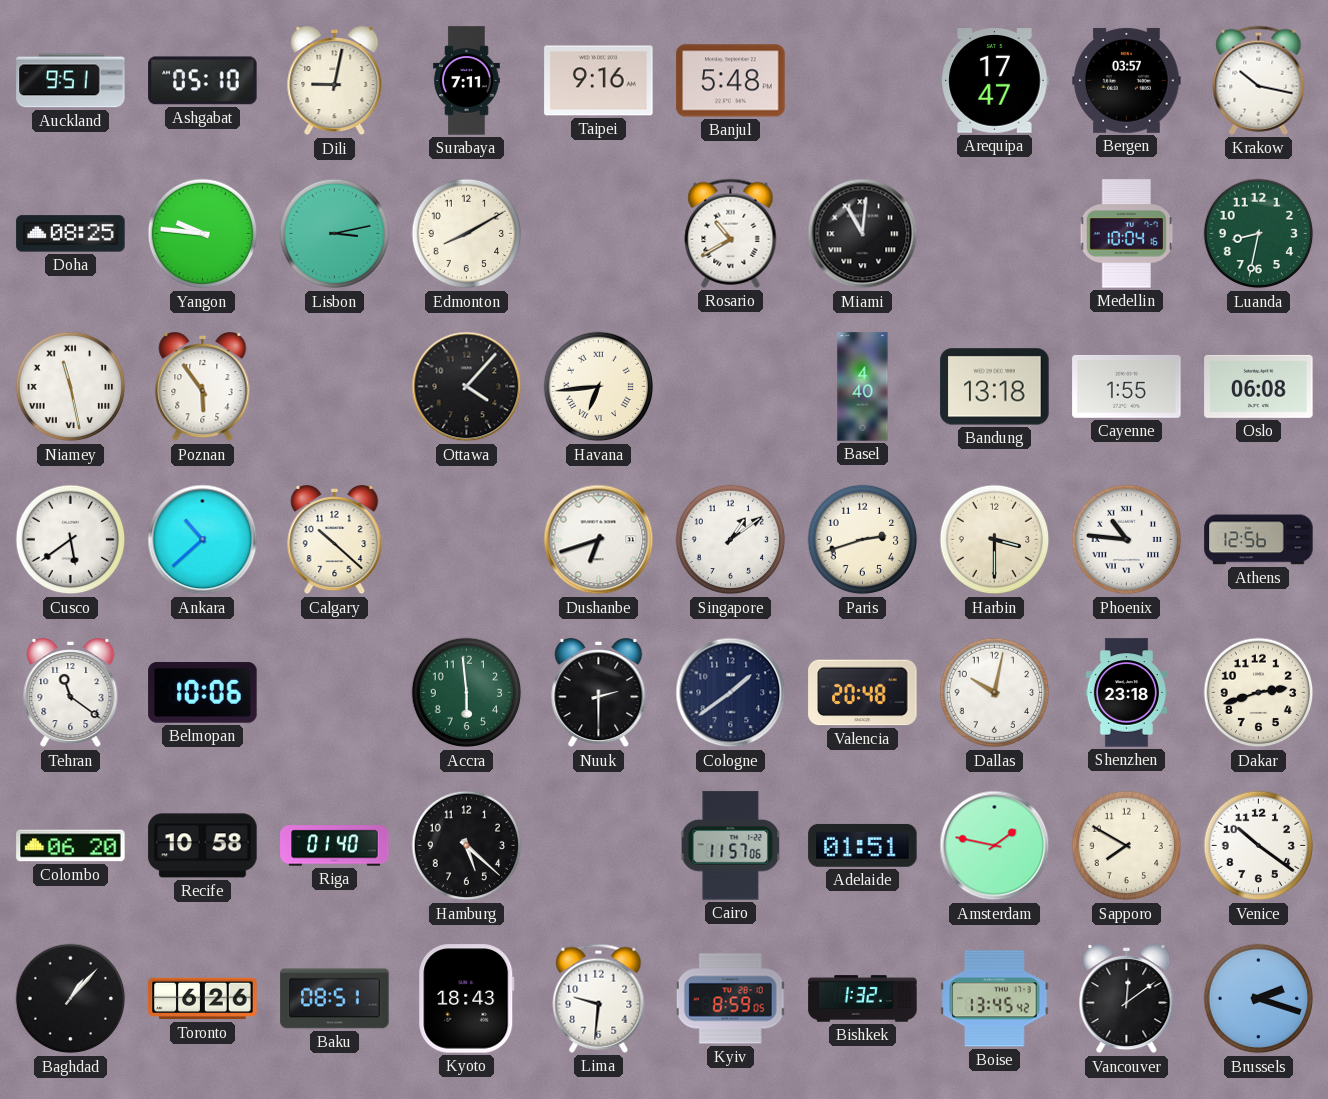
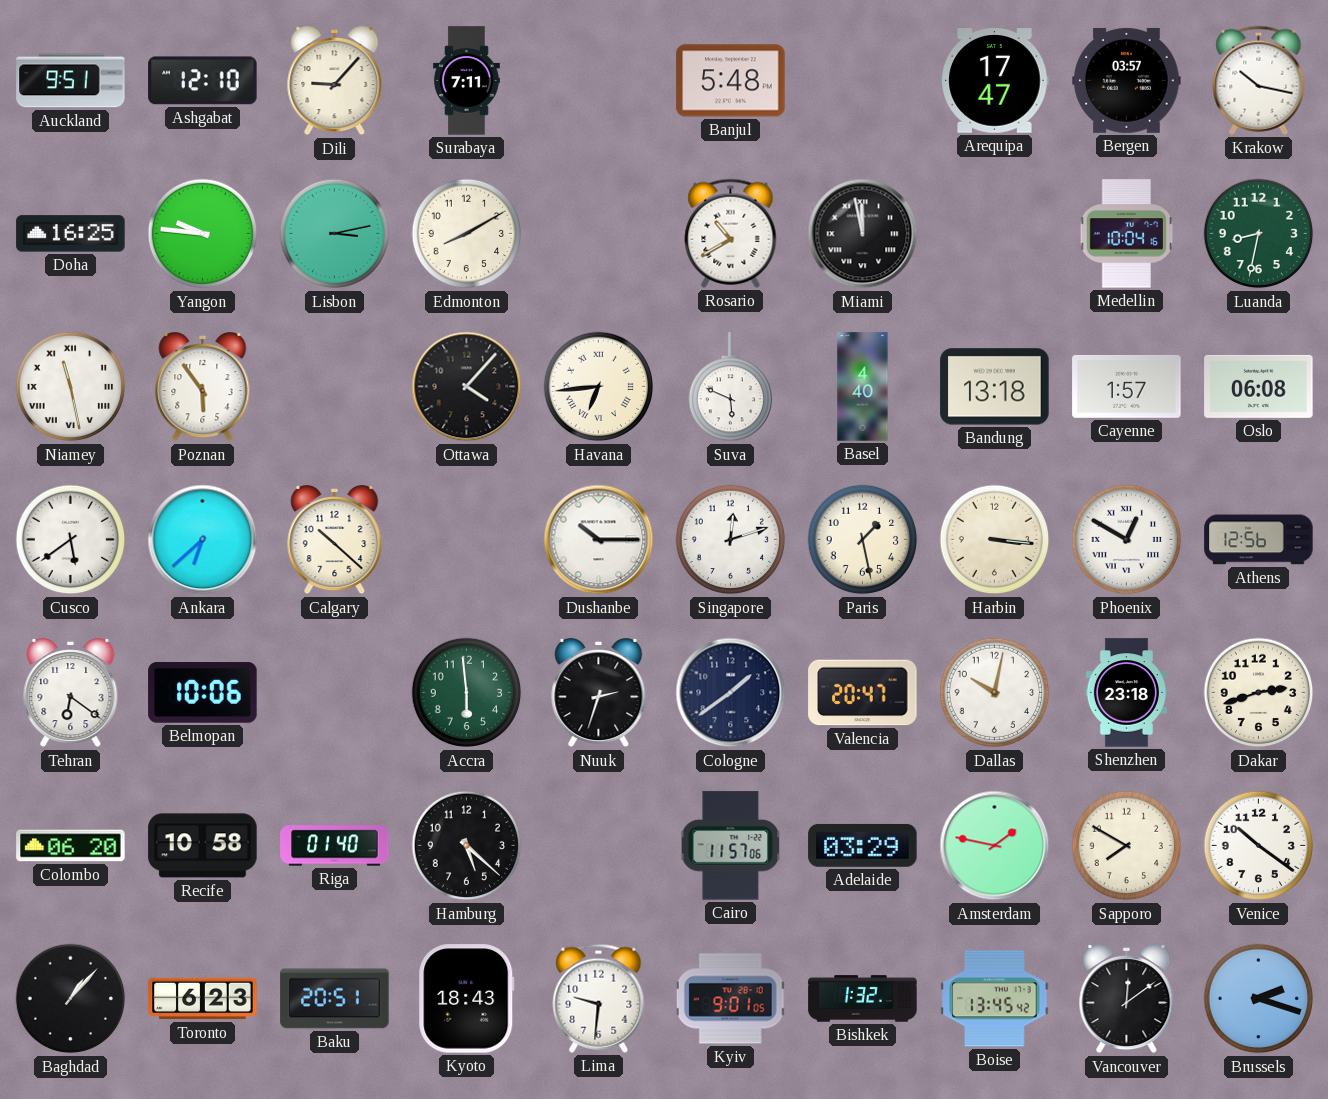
Ashgabat: 05:10 -> 12:10
Dili: 9:02 -> 9:07
Taipei: 9:16 -> none
Doha: 08:25 -> 16:25
Miami: 11:01 -> 11:58
Suva: none -> 5:49
Cayenne: 1:55 -> 1:57
Ankara: 10:38 -> 6:38
Dushanbe: 6:42 -> 10:15
Singapore: 1:09 -> 12:12
Paris: 2:42 -> 1:28
Harbin: 3:30 -> 3:16
Phoenix: 10:46 -> 12:50
Tehran: 11:21 -> 6:21
Nuuk: 2:30 -> 2:33
Valencia: 20:48 -> 20:47
Adelaide: 01:51 -> 03:29
Toronto: 6:26 -> 6:23
Baku: 08:51 -> 20:51
Kyiv: 8:59 -> 9:01
